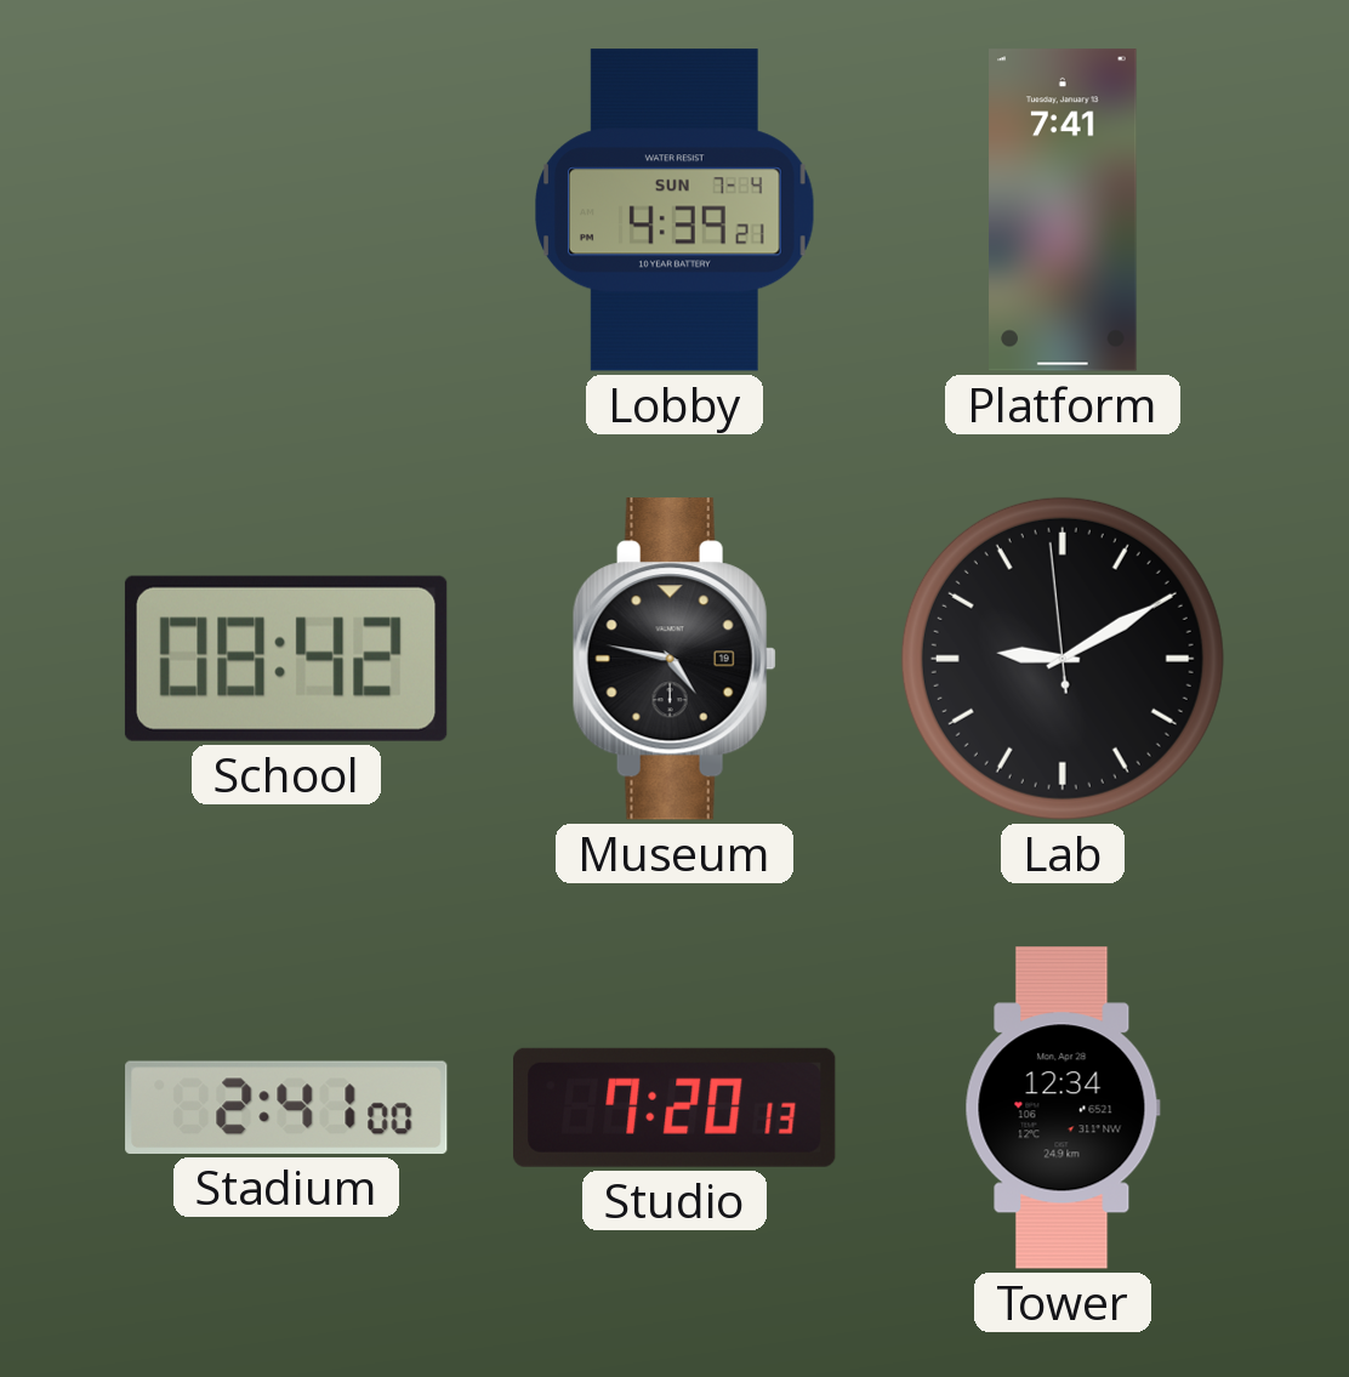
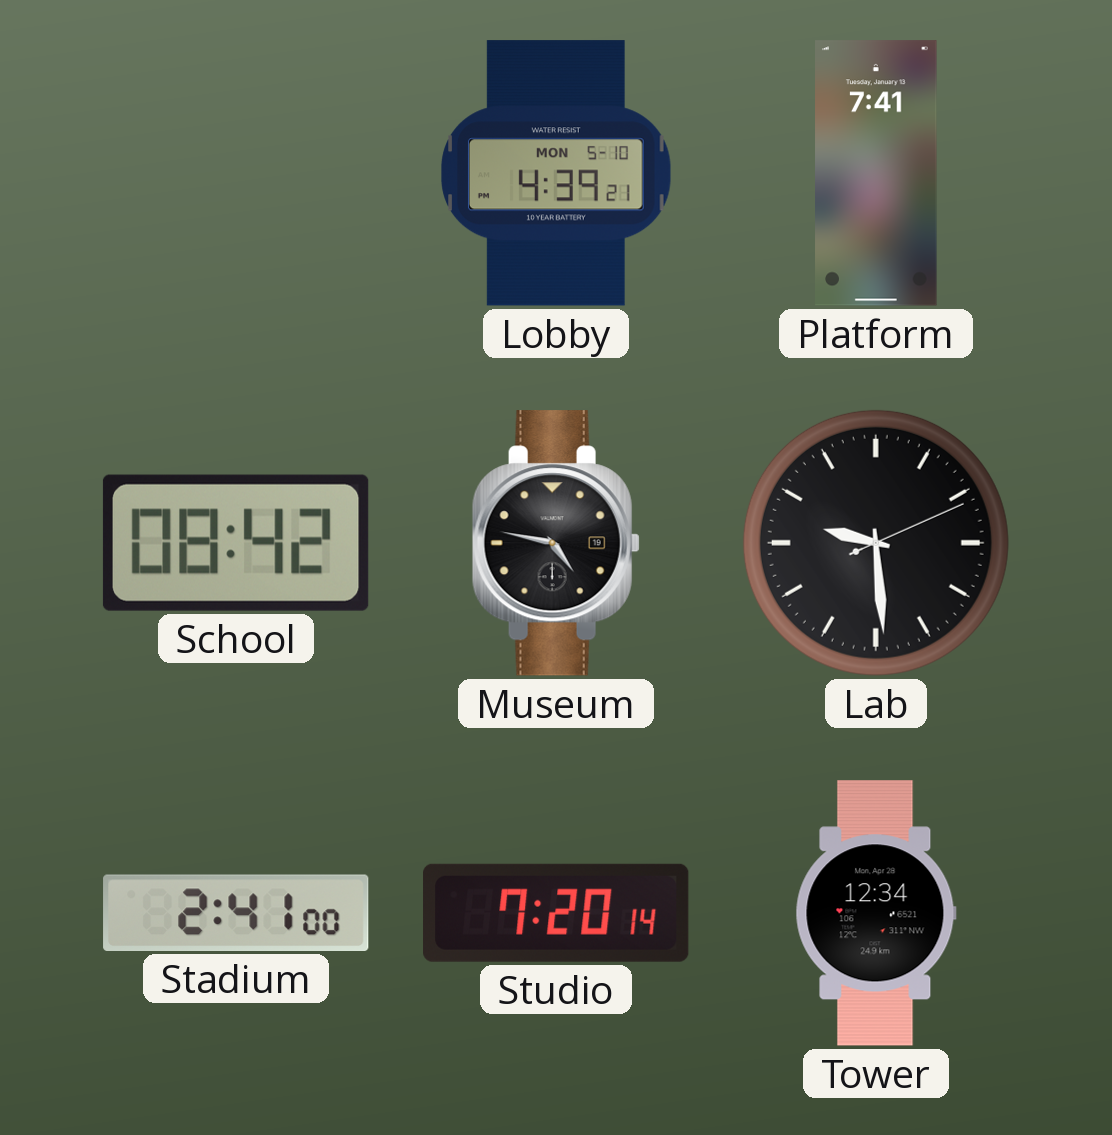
Lobby date: SUN 7-4 -> MON 5-10
Lab: 9:09 -> 9:29
Studio: 7:20:13 -> 7:20:14
